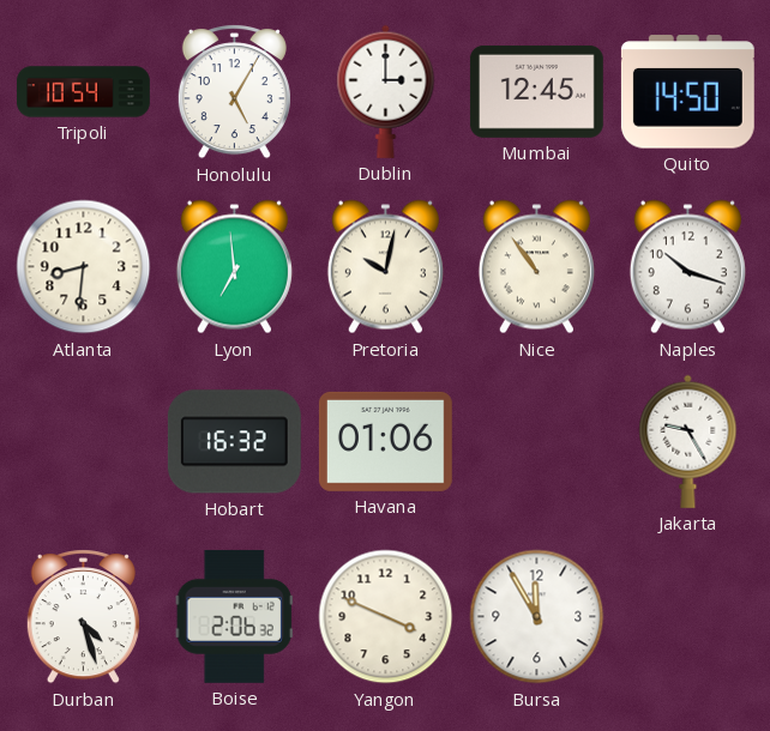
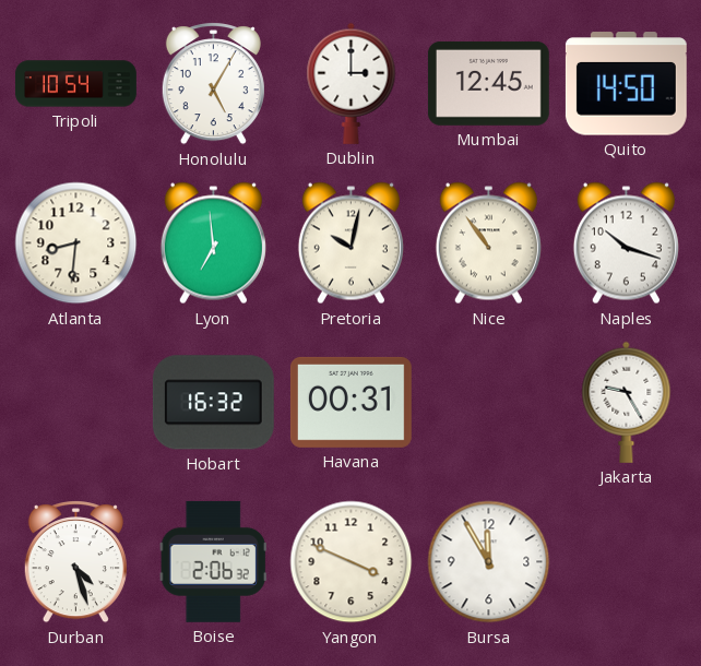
Havana: 01:06 -> 00:31
